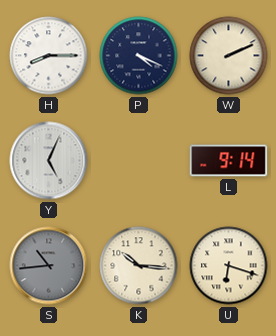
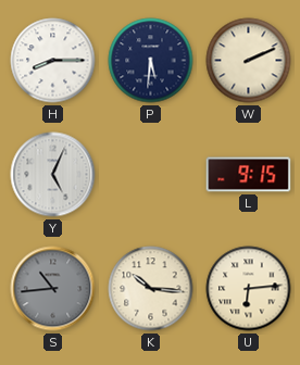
P: 4:19 -> 5:31
L: 9:14 -> 9:15
U: 6:18 -> 6:14
